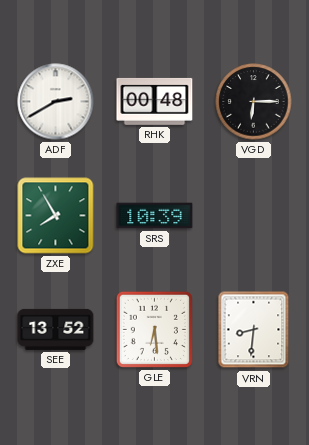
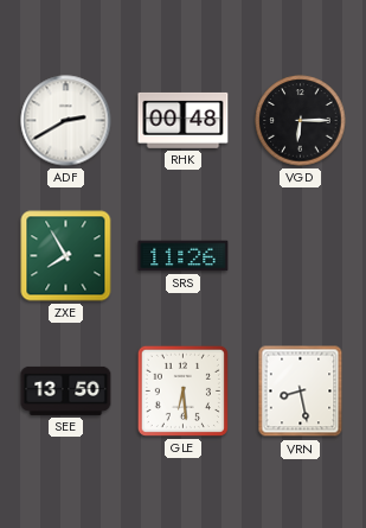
SRS: 10:39 -> 11:26
SEE: 13:52 -> 13:50
VRN: 8:31 -> 8:28
